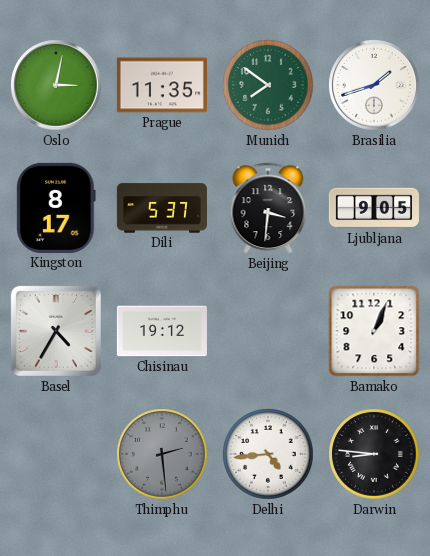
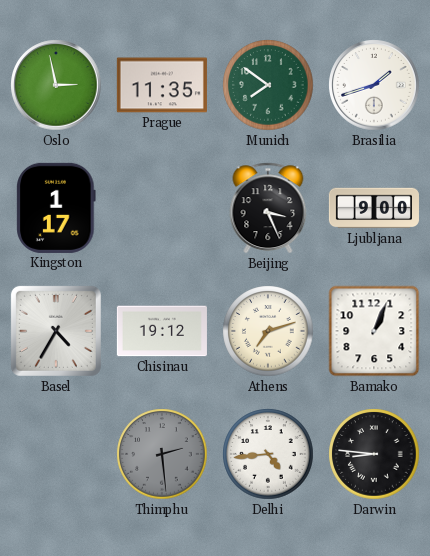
Oslo: 3:02 -> 2:58
Kingston: 8:17 -> 1:17
Dili: 5:37 -> none
Beijing: 3:31 -> 3:26
Ljubljana: 9:05 -> 9:00
Athens: none -> 7:12
